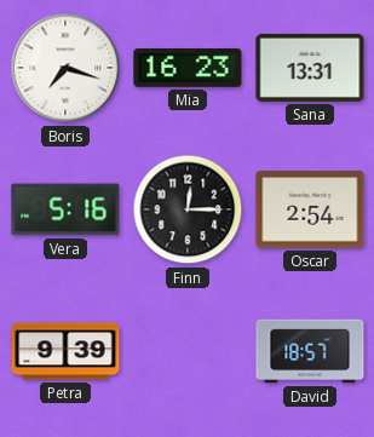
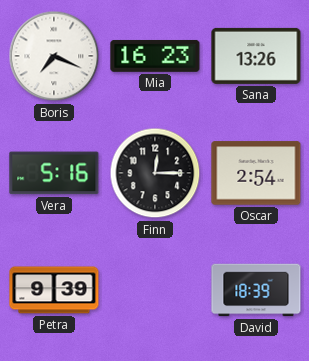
Boris: 7:18 -> 7:19
Sana: 13:31 -> 13:26
David: 18:57 -> 18:39
